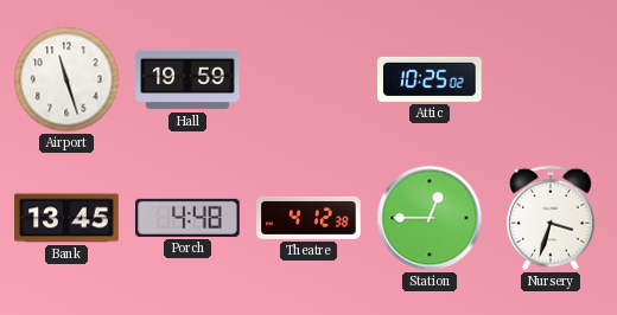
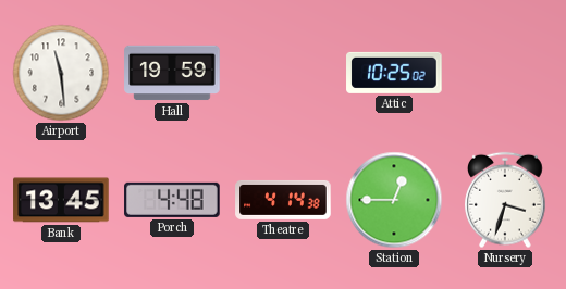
Airport: 11:27 -> 11:29
Theatre: 4:12 -> 4:14
